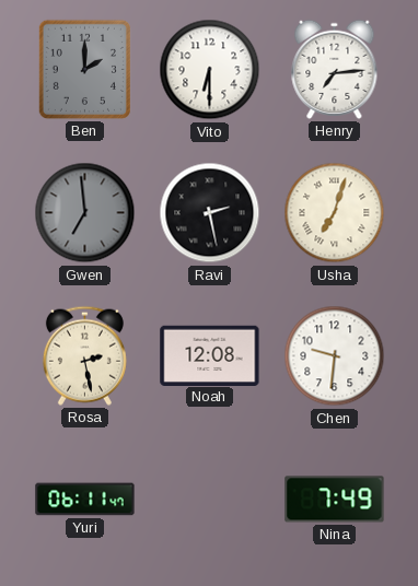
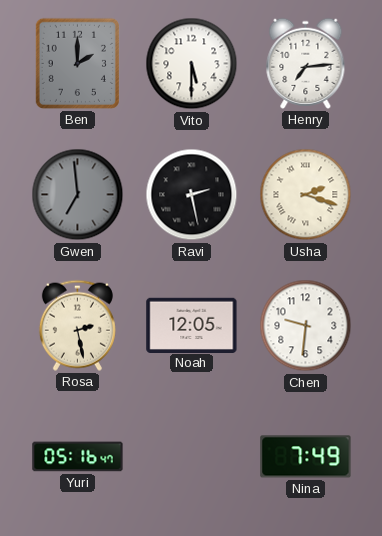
Vito: 6:30 -> 5:30
Usha: 7:03 -> 2:18
Noah: 12:08 -> 12:05
Yuri: 06:11 -> 05:16
